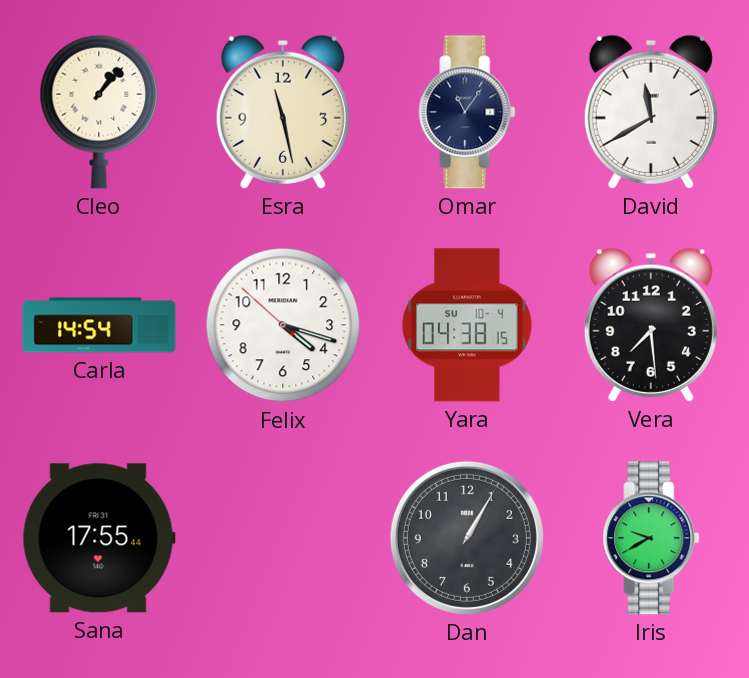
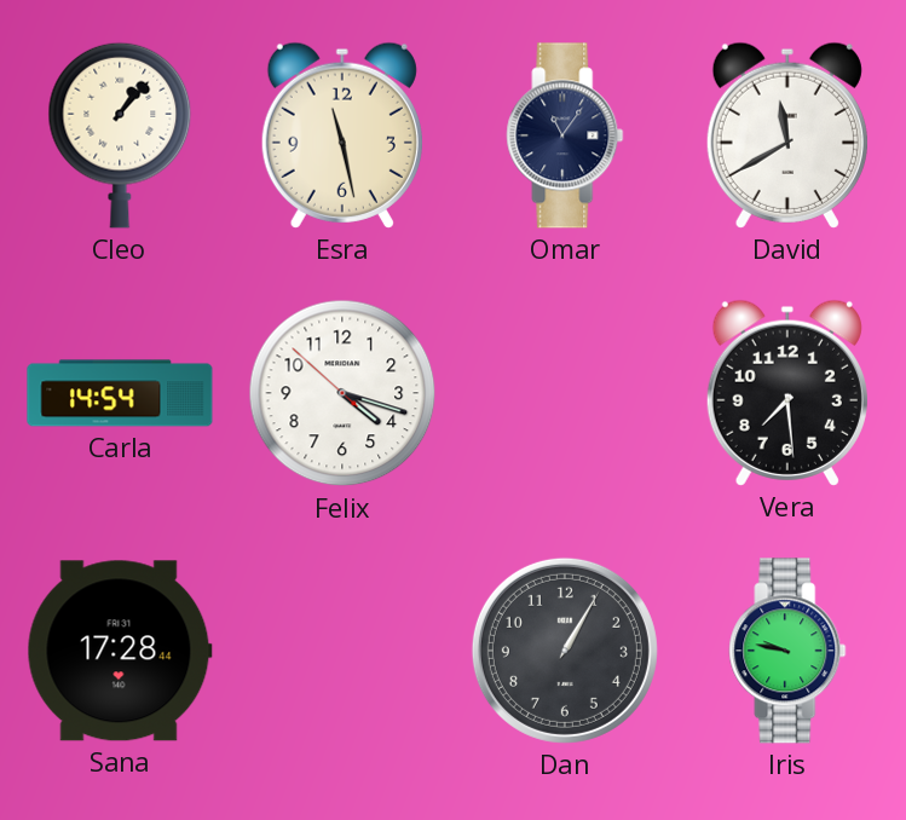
Yara: 04:38 -> none
Sana: 17:55 -> 17:28
Iris: 9:40 -> 9:47
